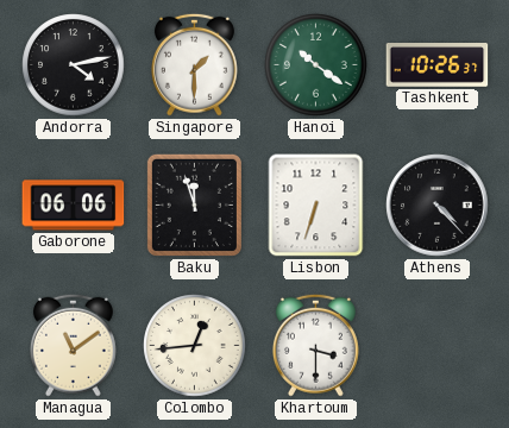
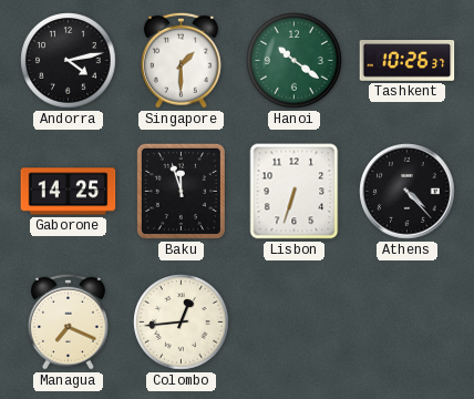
Gaborone: 06:06 -> 14:25
Managua: 11:09 -> 7:19
Khartoum: 3:30 -> none
